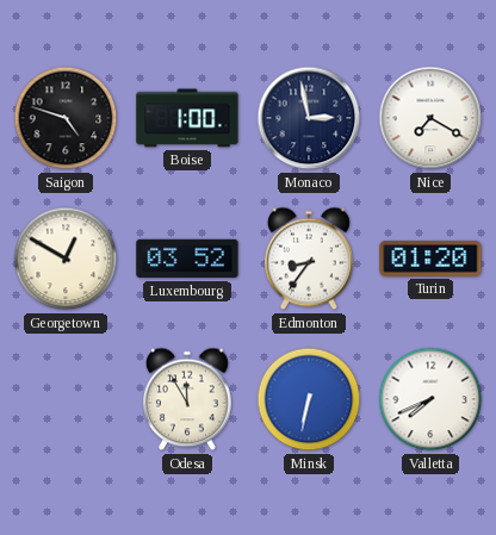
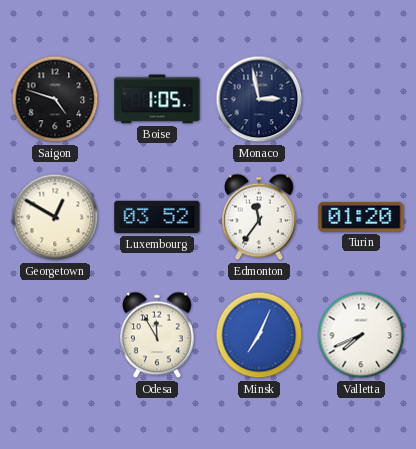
Boise: 1:00 -> 1:05
Nice: 7:20 -> none
Edmonton: 8:36 -> 11:36
Minsk: 6:32 -> 7:04
